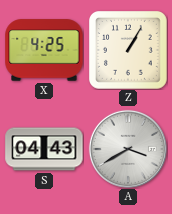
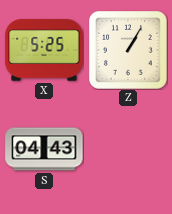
X: 4:25 -> 5:25
A: 3:40 -> none
